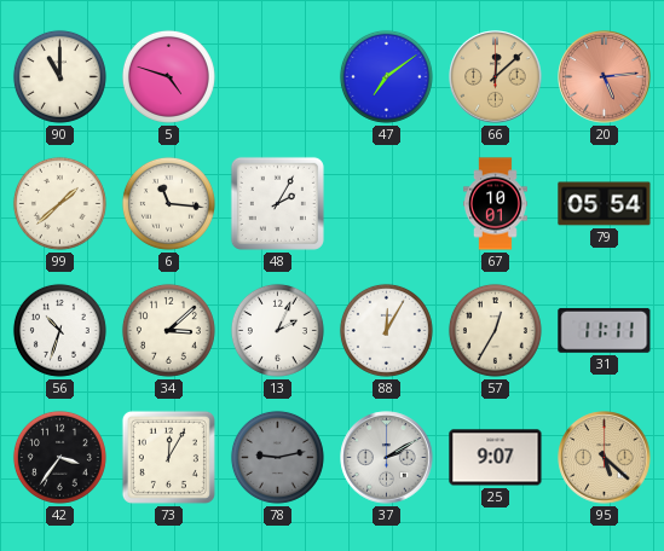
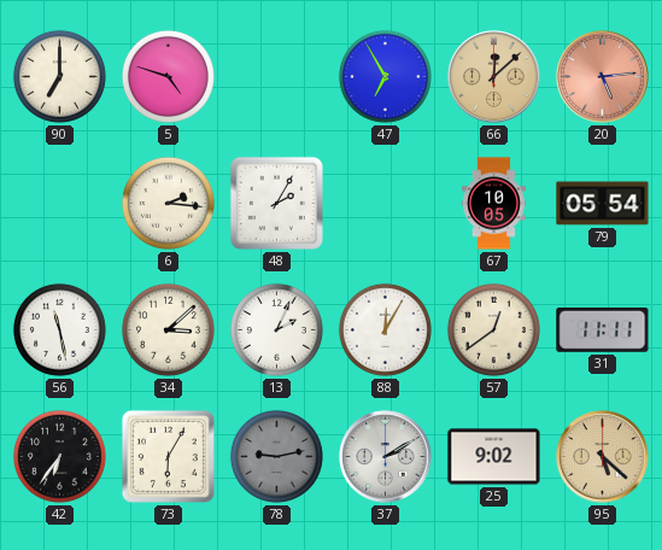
90: 11:00 -> 7:00
47: 7:09 -> 6:55
99: 1:38 -> none
6: 11:16 -> 2:16
67: 10:01 -> 10:05
56: 10:33 -> 11:28
57: 12:35 -> 12:39
42: 3:36 -> 6:36
73: 12:05 -> 6:05
25: 9:07 -> 9:02
